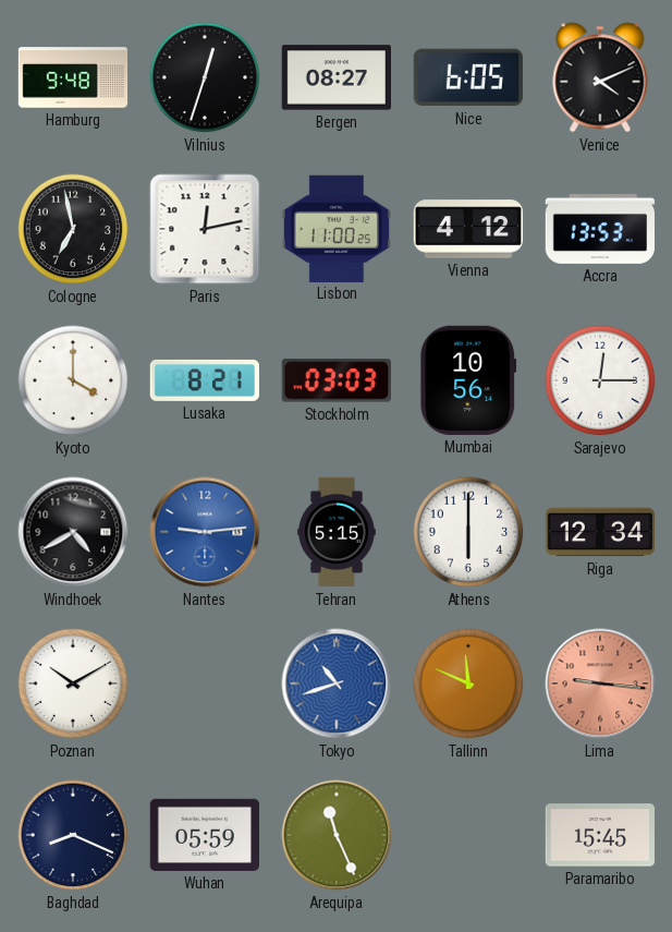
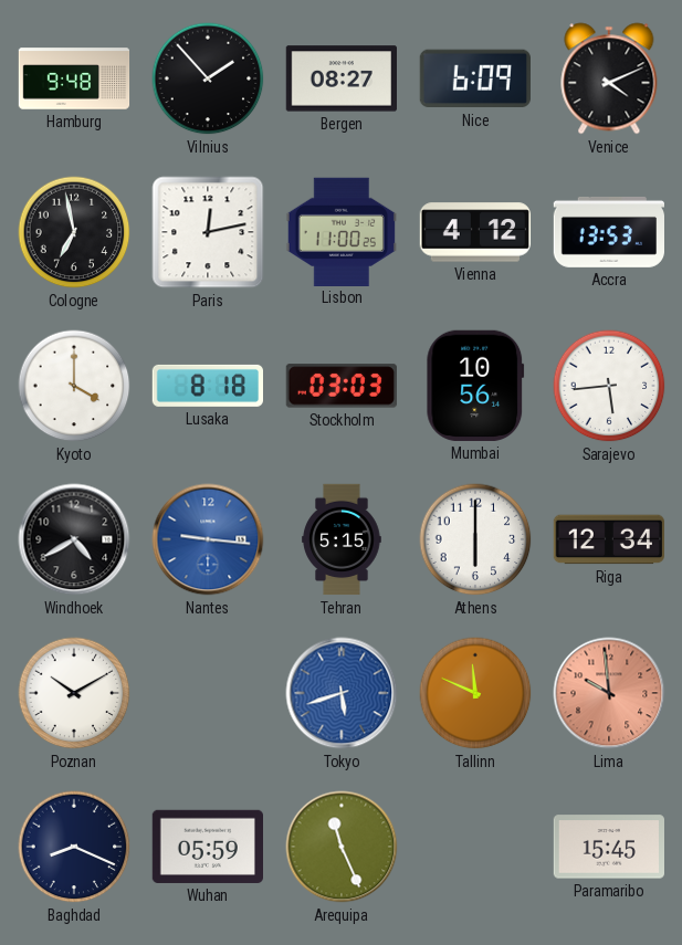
Vilnius: 12:33 -> 1:53
Nice: 6:05 -> 6:09
Lusaka: 8:21 -> 8:18
Sarajevo: 12:15 -> 5:44
Nantes: 9:14 -> 9:16
Tokyo: 10:42 -> 5:42
Lima: 9:16 -> 9:59
